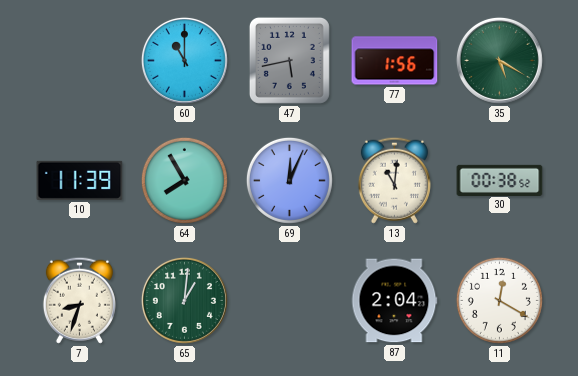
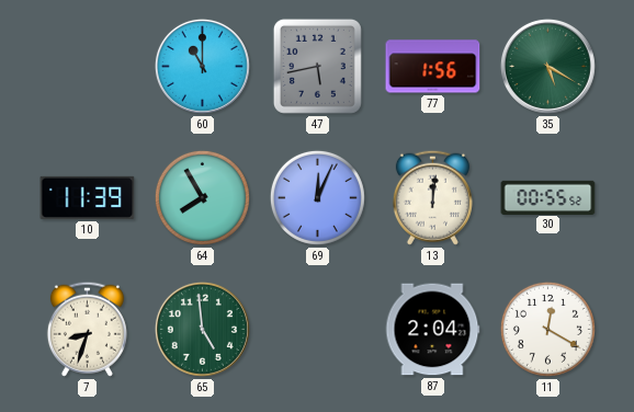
13: 11:01 -> 12:01
30: 00:38 -> 00:55
65: 1:01 -> 4:59
